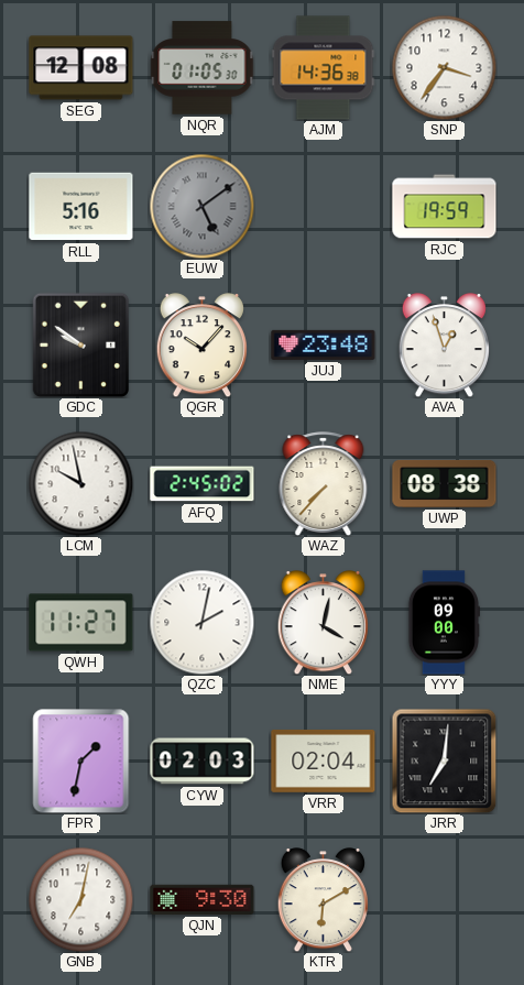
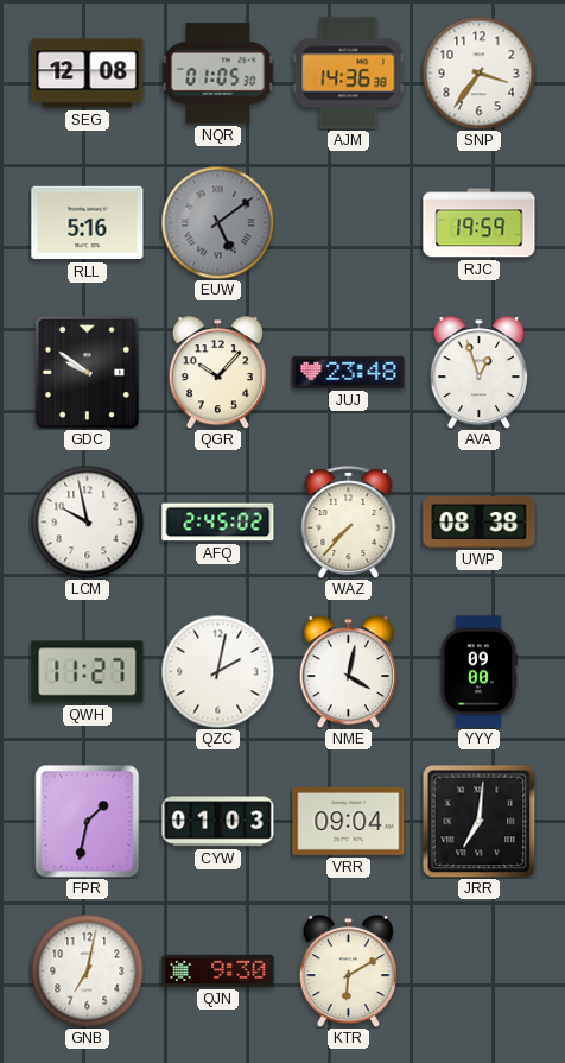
CYW: 02:03 -> 01:03
VRR: 02:04 -> 09:04
